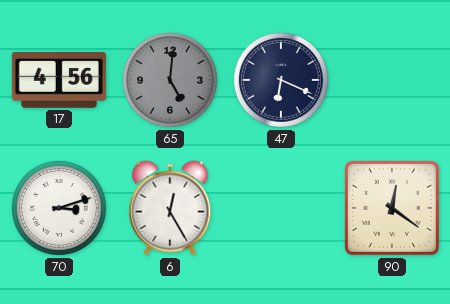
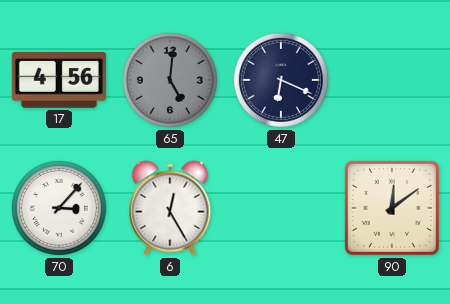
70: 3:12 -> 3:07
90: 12:21 -> 12:09
